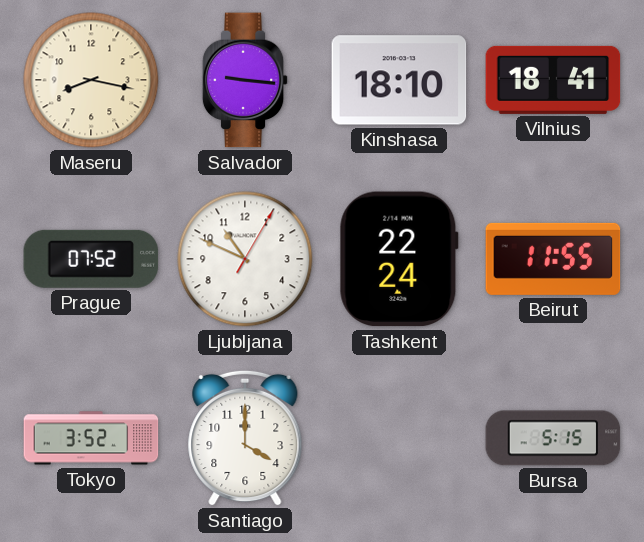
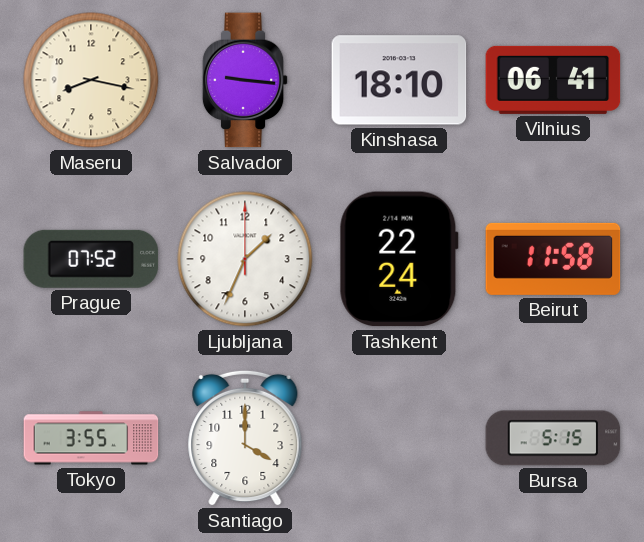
Vilnius: 18:41 -> 06:41
Ljubljana: 10:49 -> 1:34
Beirut: 11:55 -> 11:58
Tokyo: 3:52 -> 3:55
